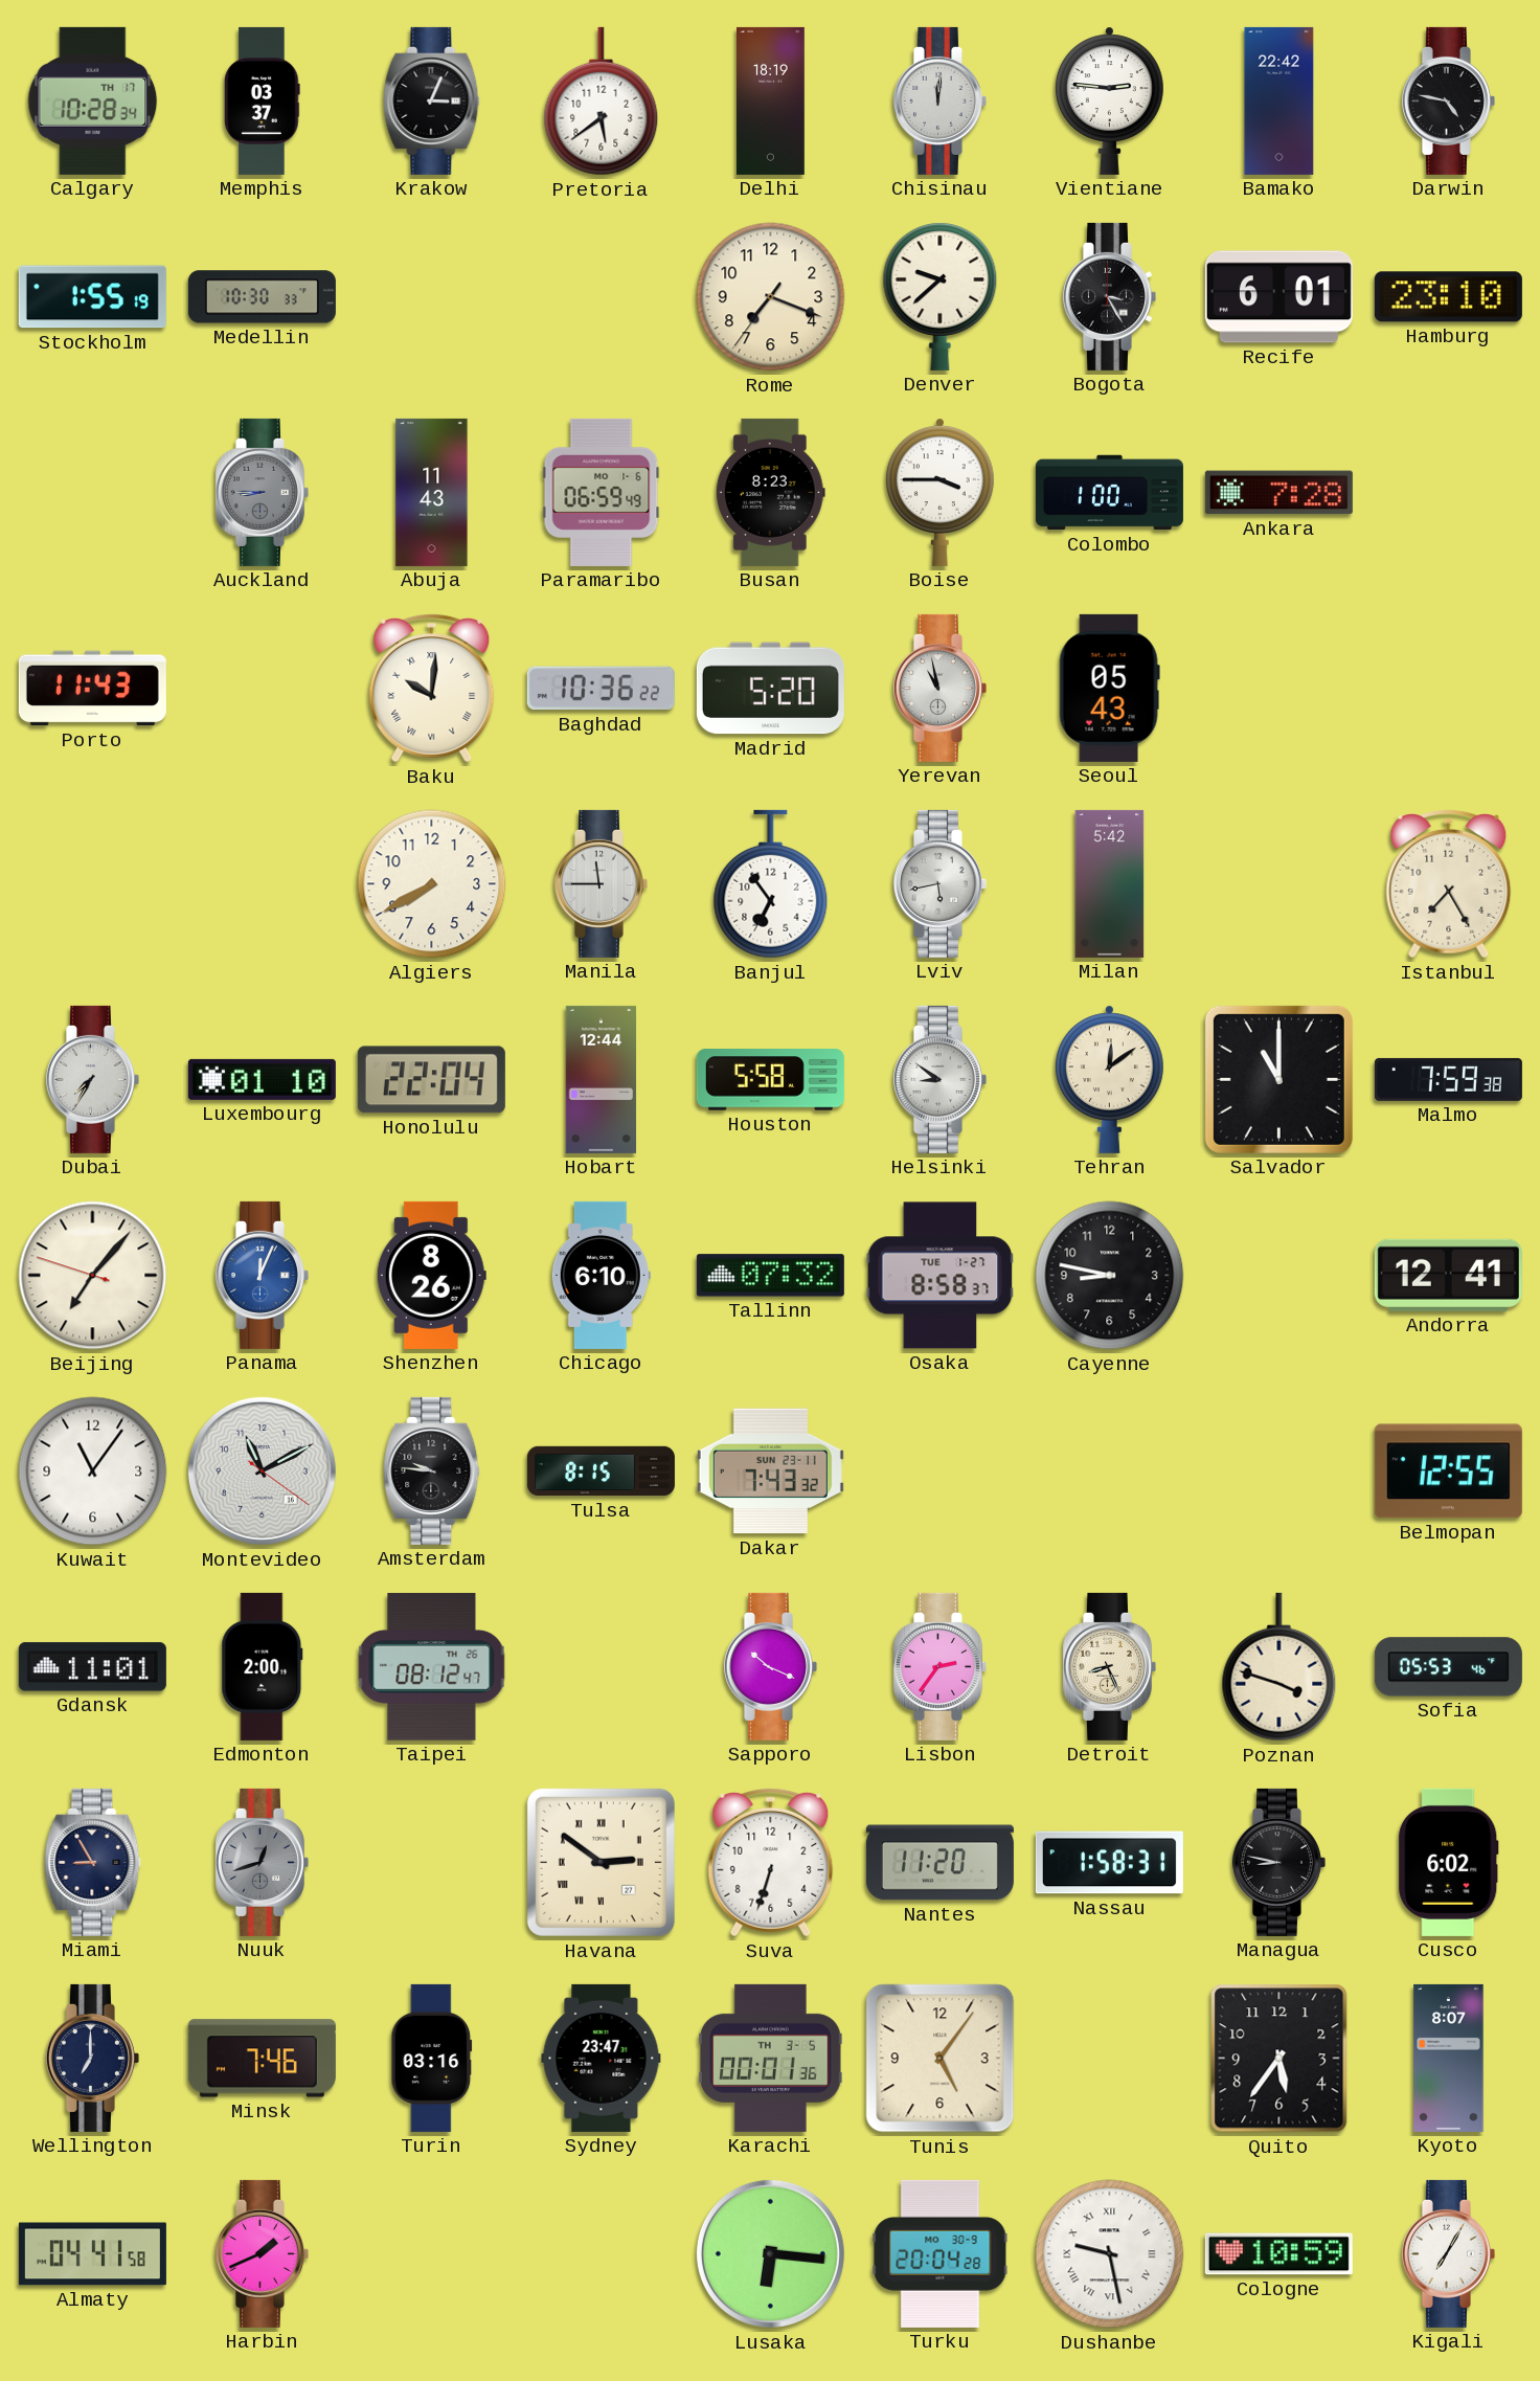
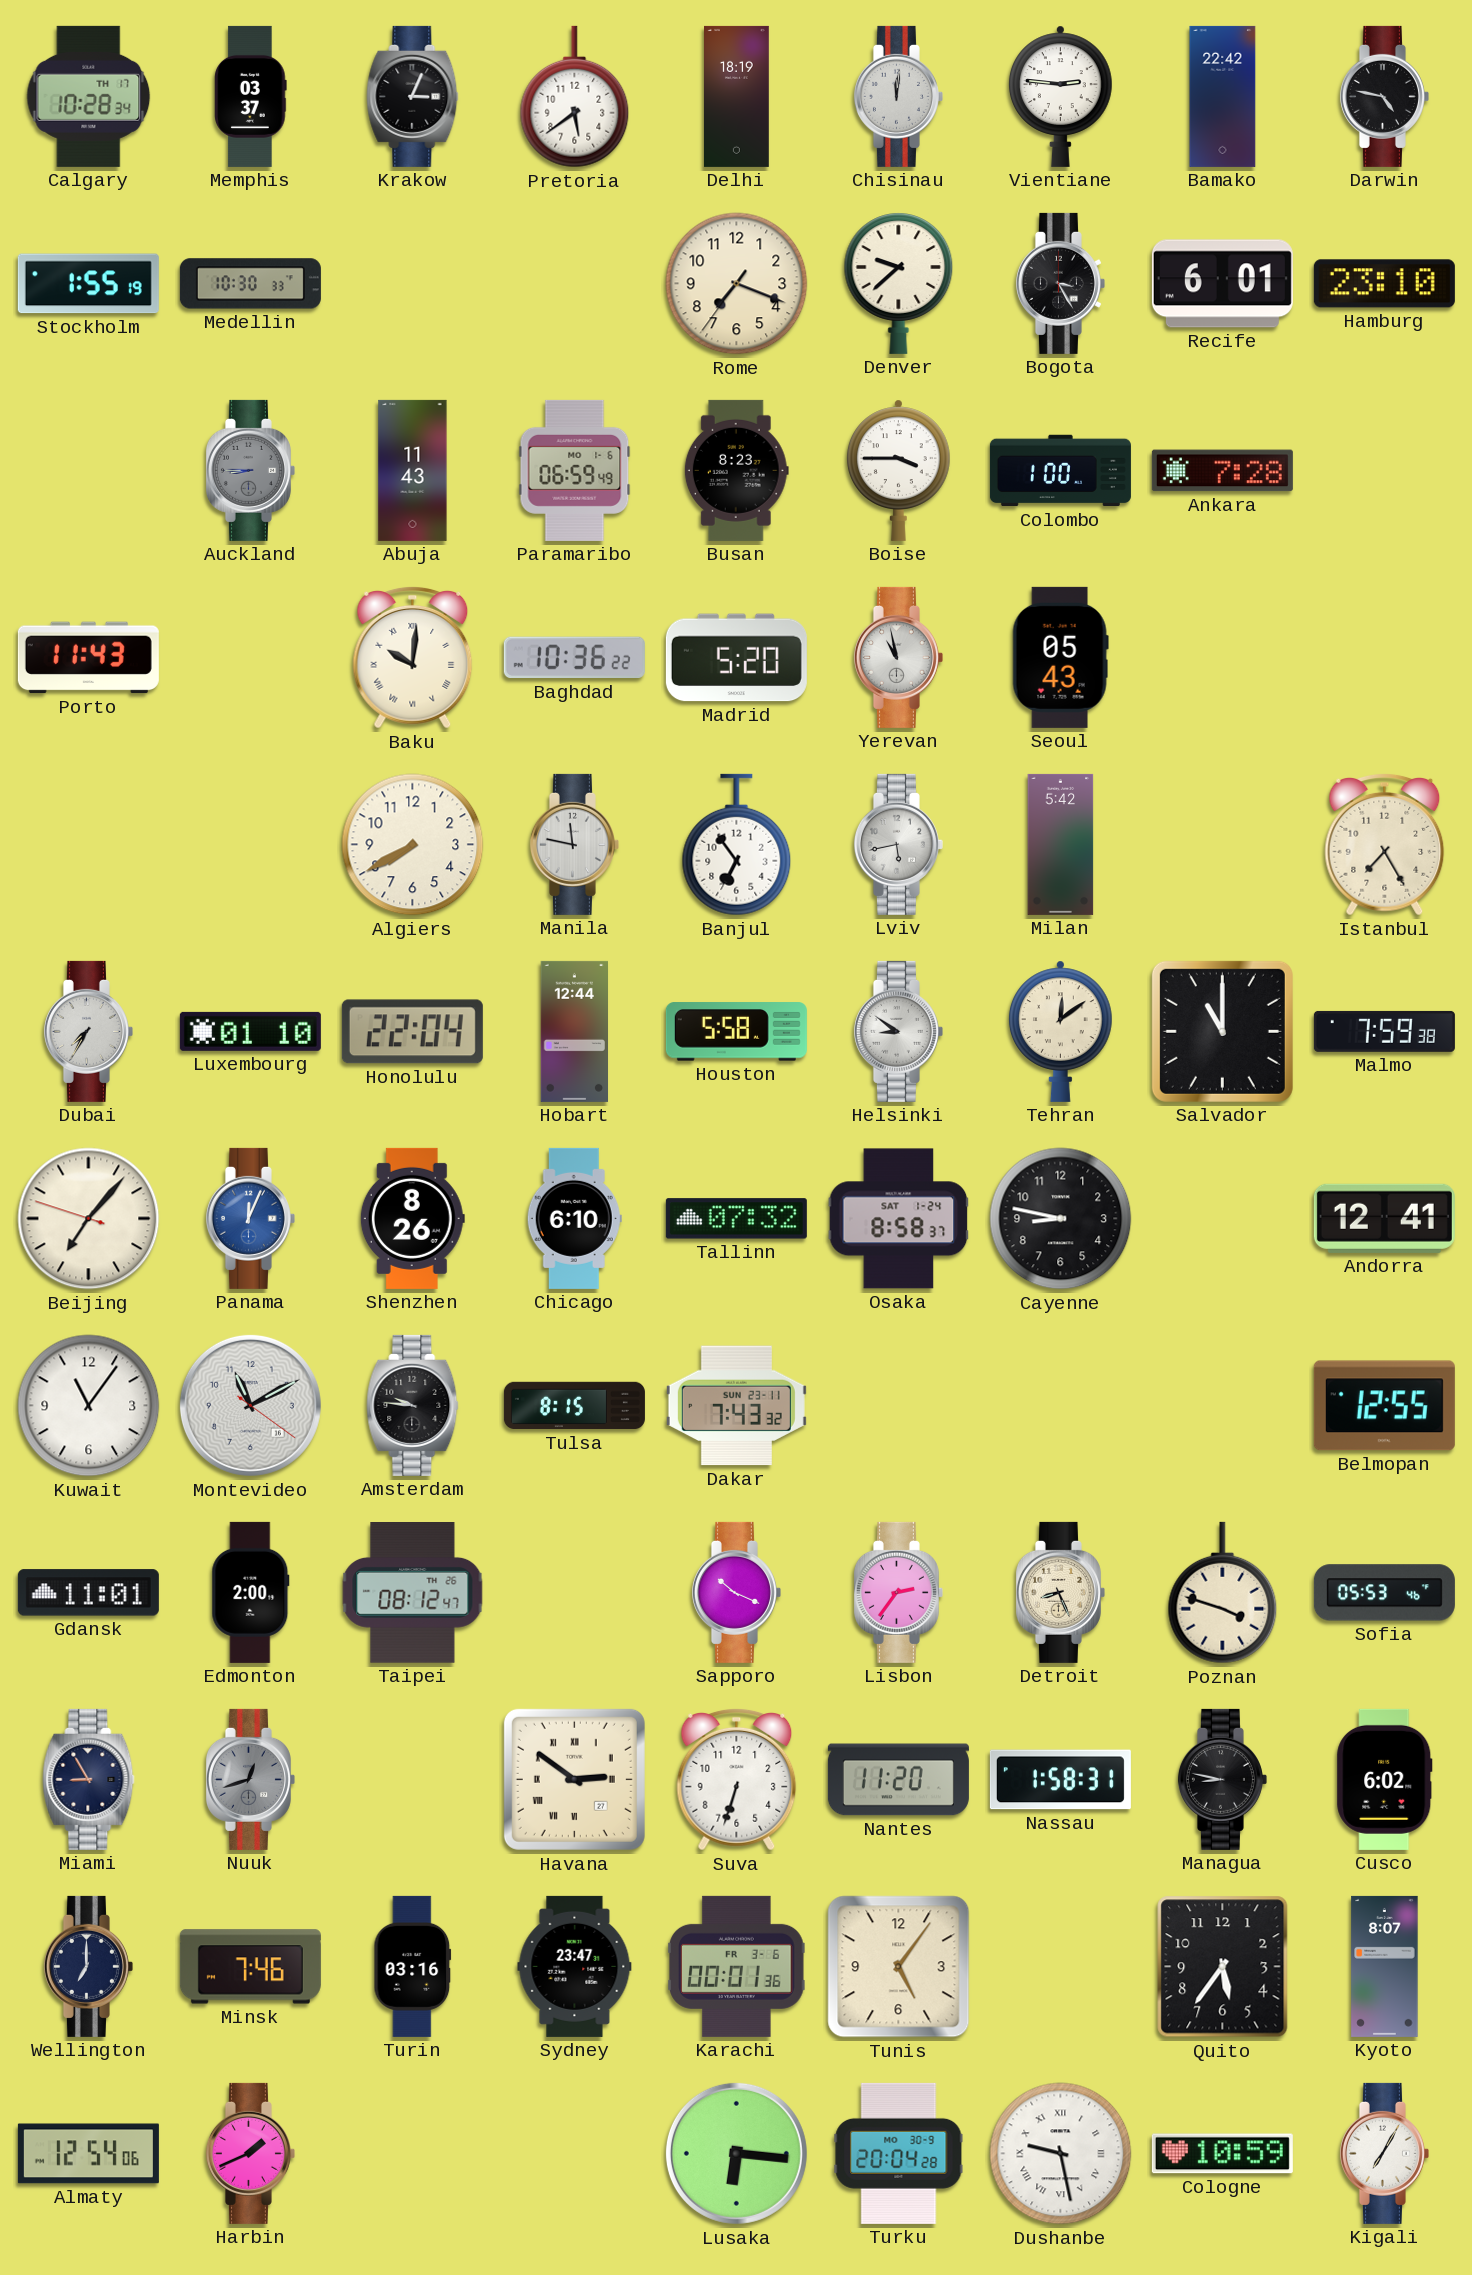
Manila: 11:45 -> 11:47
Osaka date: TUE 1-27 -> SAT 1-24
Karachi date: TH 3-5 -> FR 3-6
Almaty: 04:41 -> 12:54
